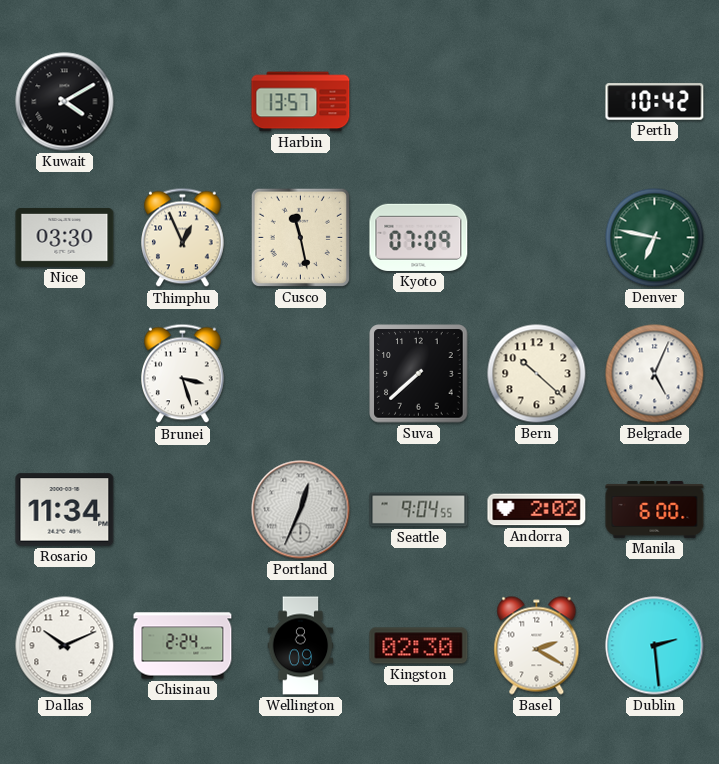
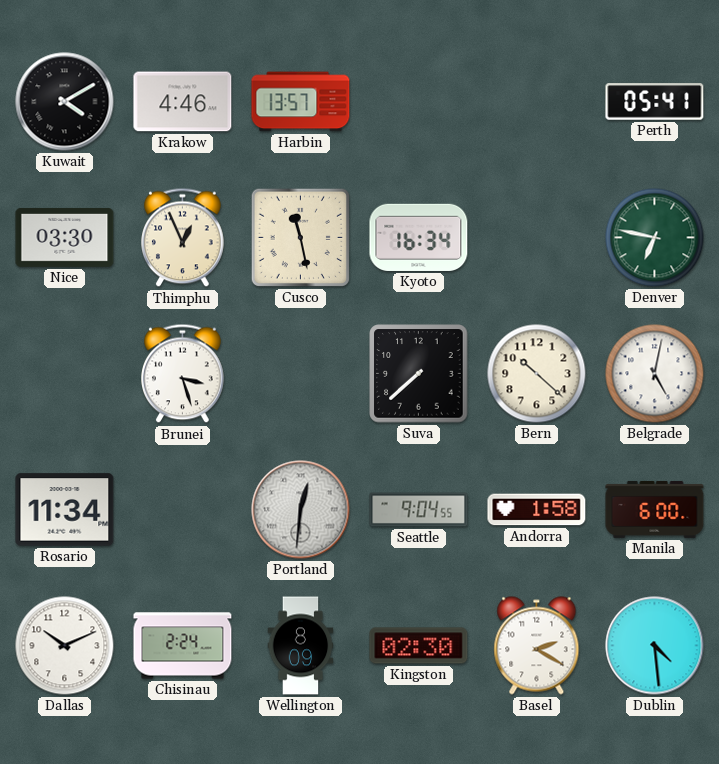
Krakow: none -> 4:46
Perth: 10:42 -> 05:41
Kyoto: 07:09 -> 16:34
Belgrade: 5:04 -> 5:02
Portland: 12:34 -> 12:31
Andorra: 2:02 -> 1:58
Dublin: 2:29 -> 4:29
